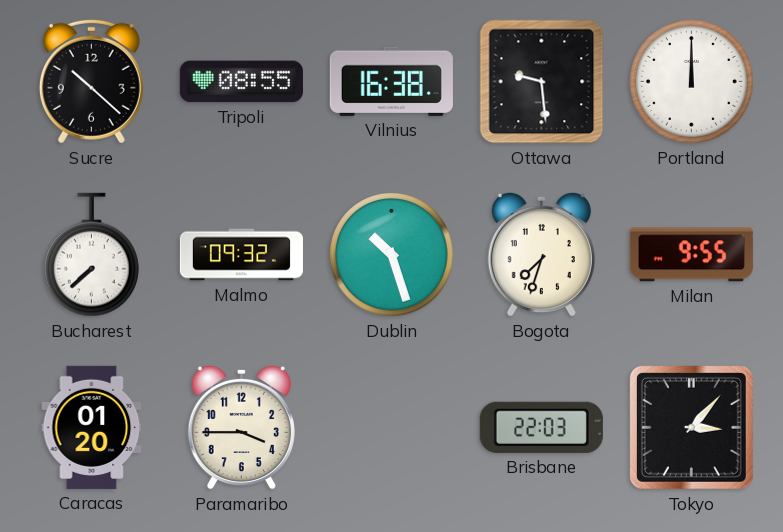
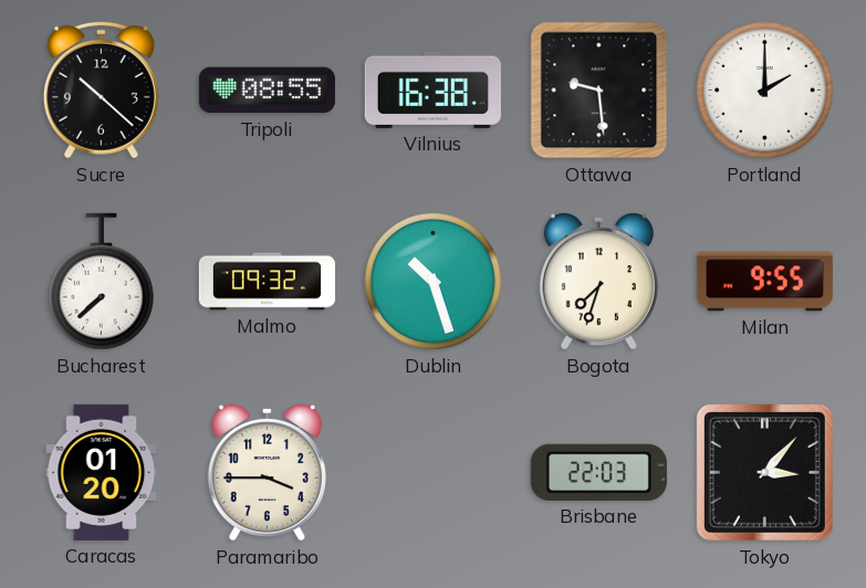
Portland: 12:00 -> 2:00
